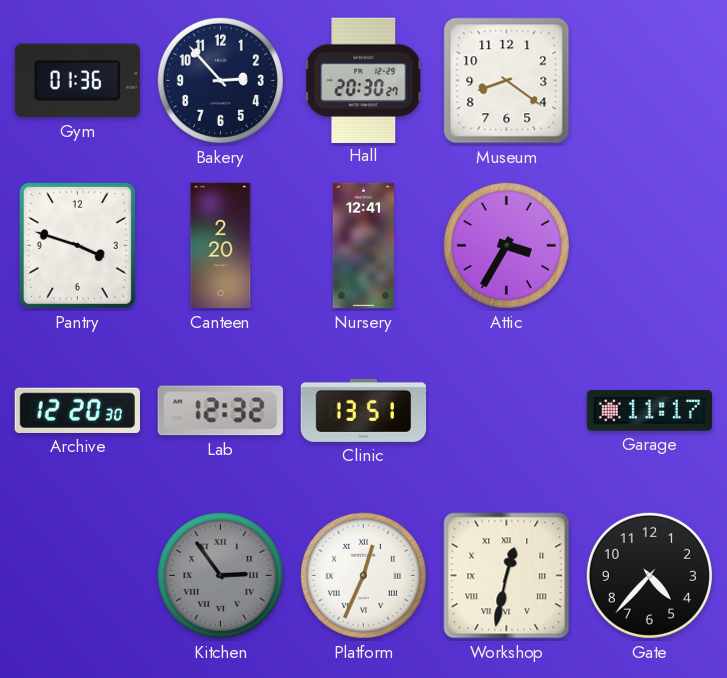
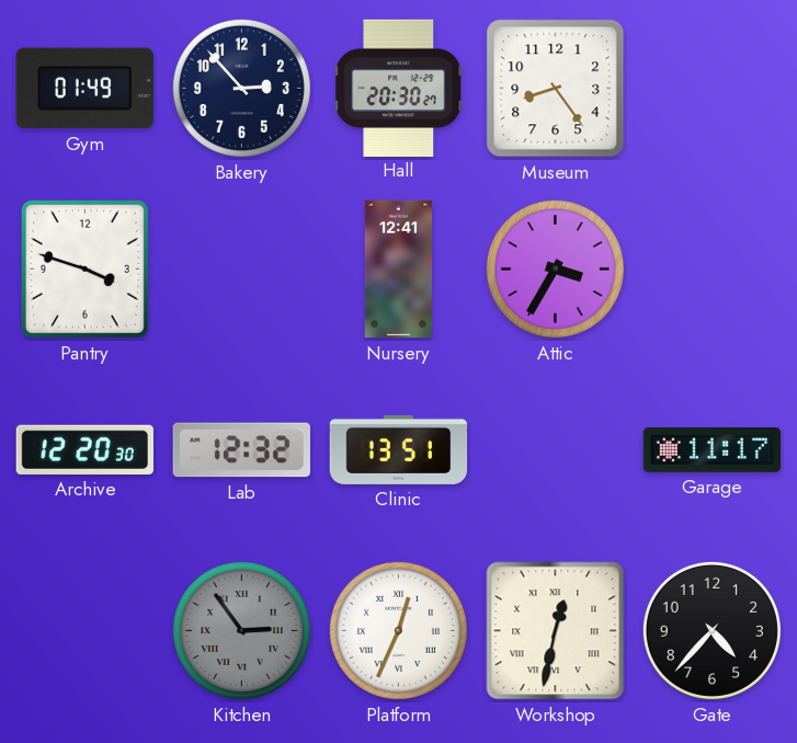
Gym: 01:36 -> 01:49
Museum: 8:21 -> 8:24
Canteen: 2:20 -> none
